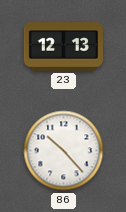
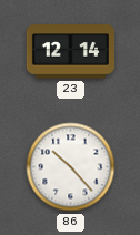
23: 12:13 -> 12:14
